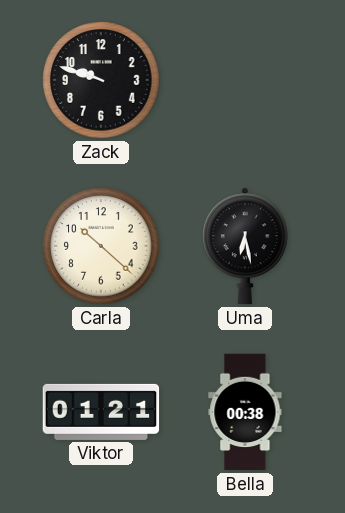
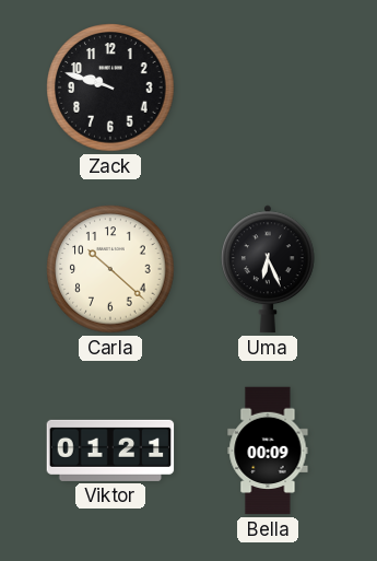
Uma: 6:28 -> 6:26
Bella: 00:38 -> 00:09
